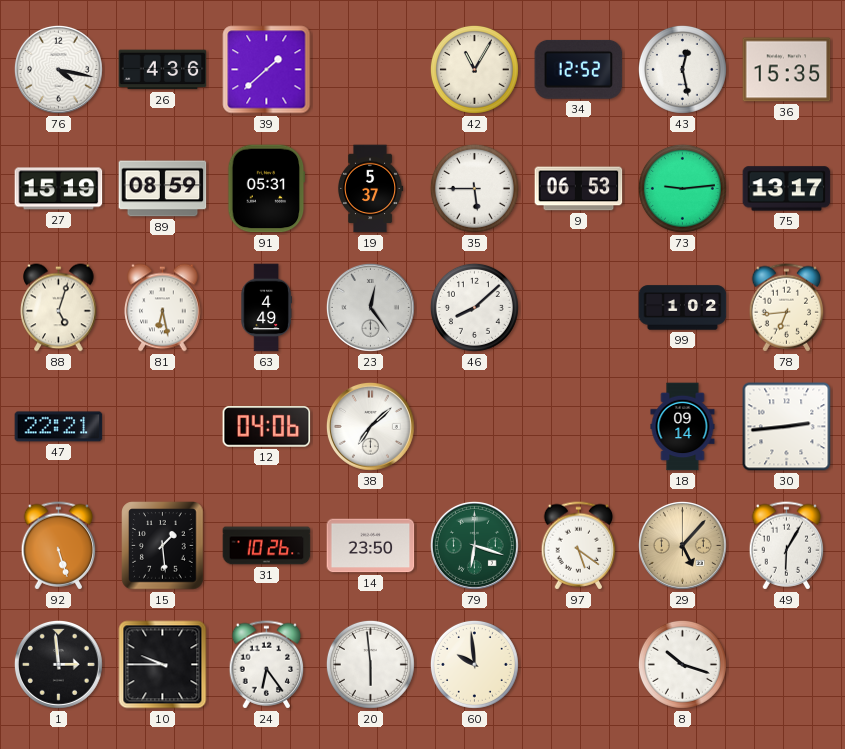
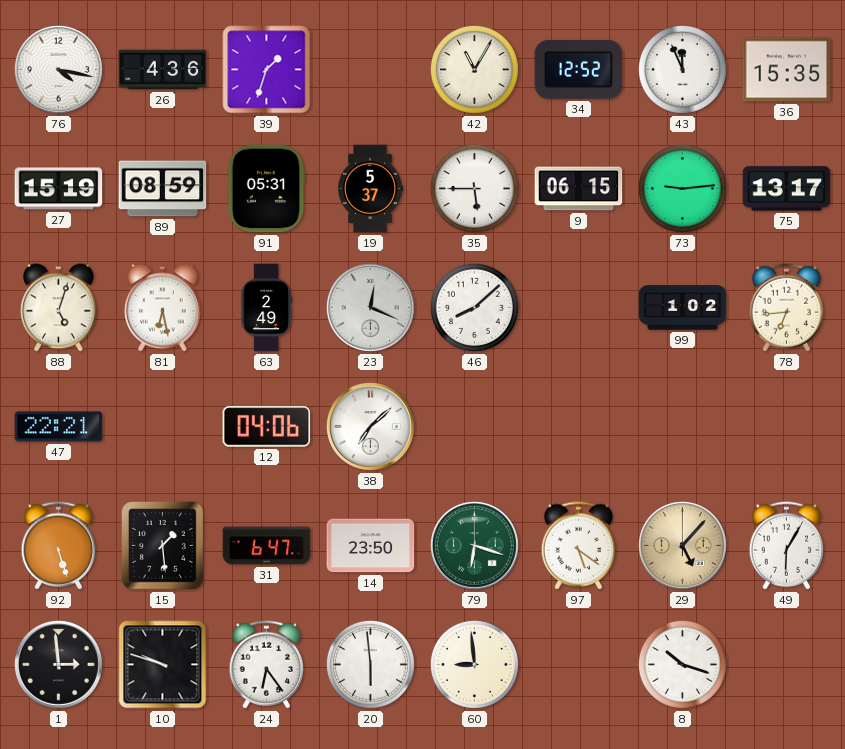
39: 1:38 -> 1:33
43: 12:28 -> 11:56
9: 06:53 -> 06:15
63: 4:49 -> 2:49
23: 12:24 -> 12:19
18: 09:14 -> none
30: 2:44 -> none
31: 10:26 -> 6:47
10: 9:45 -> 9:48
60: 9:59 -> 8:59
